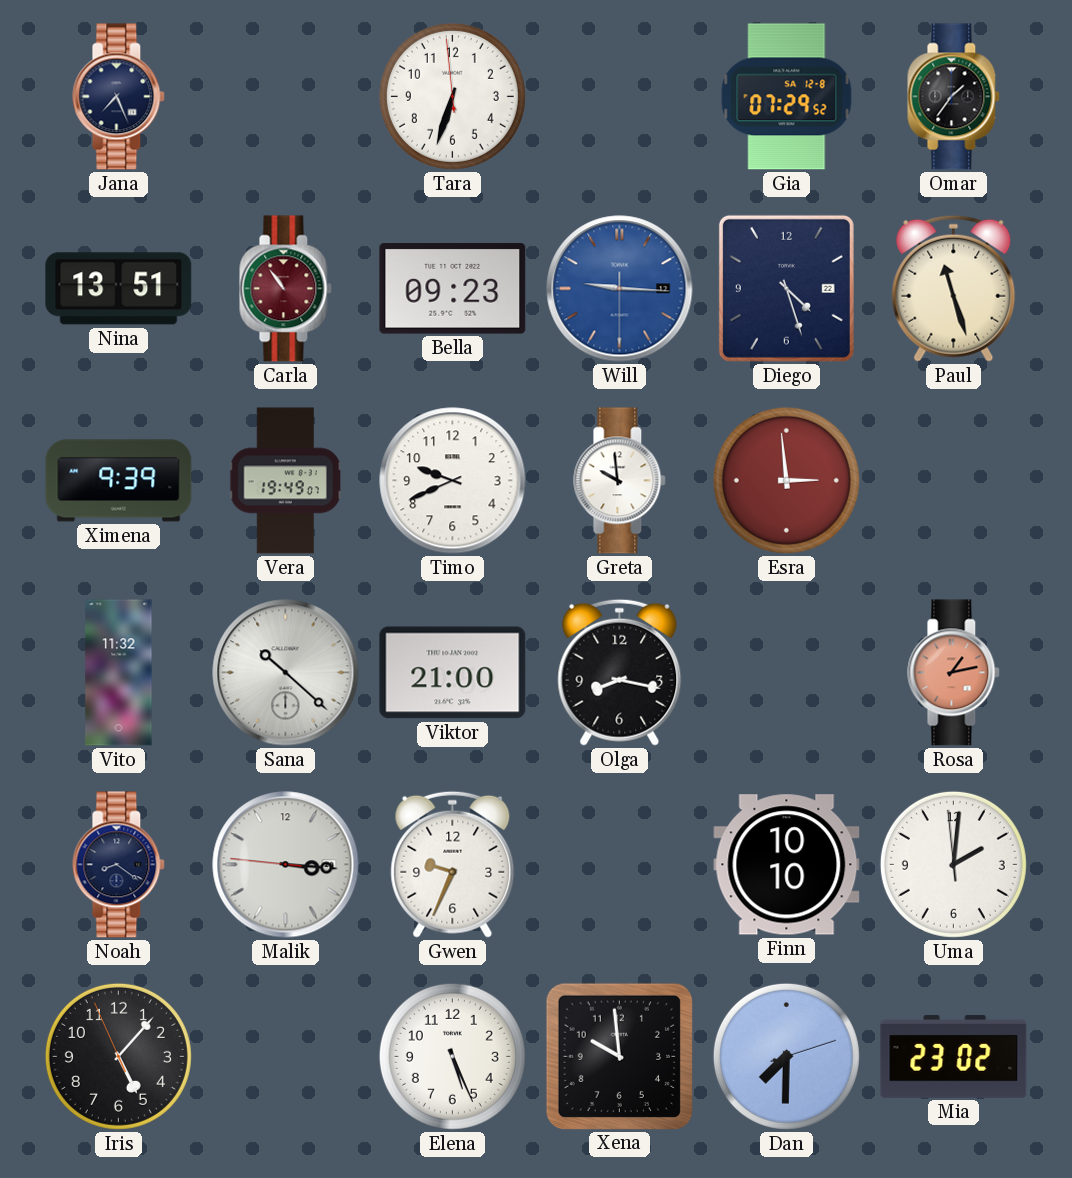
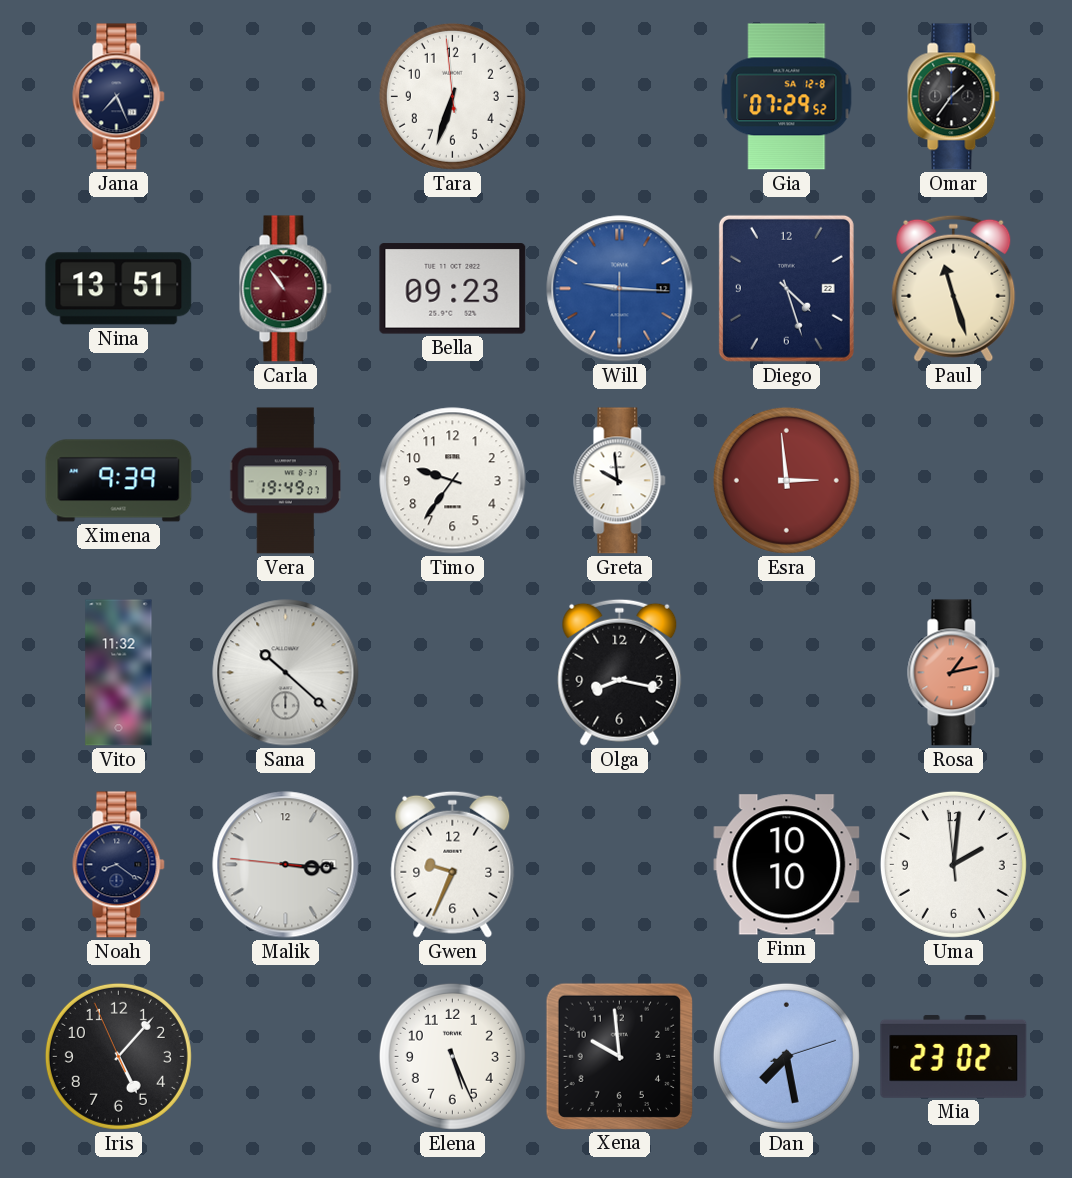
Timo: 9:41 -> 9:36
Viktor: 21:00 -> none
Dan: 7:30 -> 7:28
